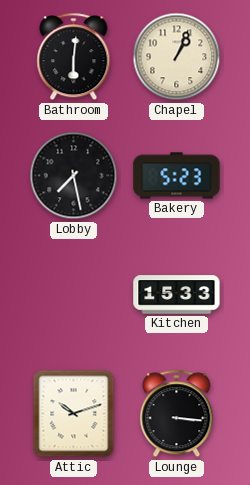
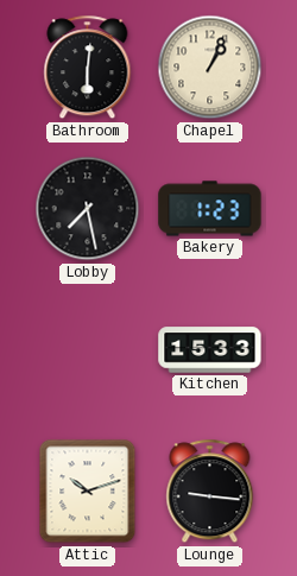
Bakery: 5:23 -> 1:23
Lounge: 3:16 -> 9:16
